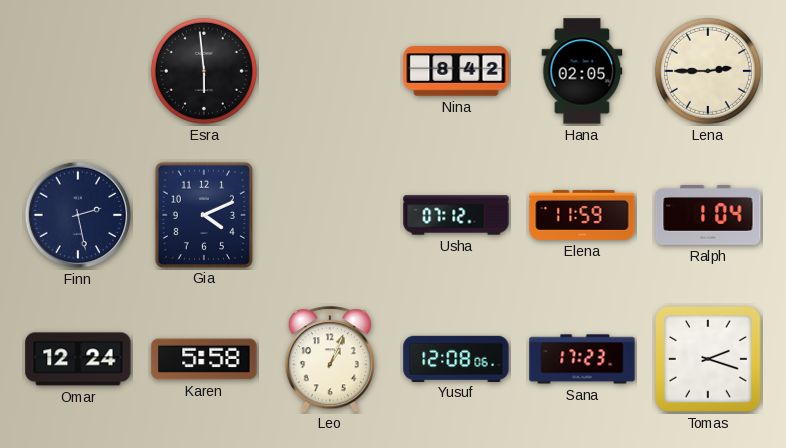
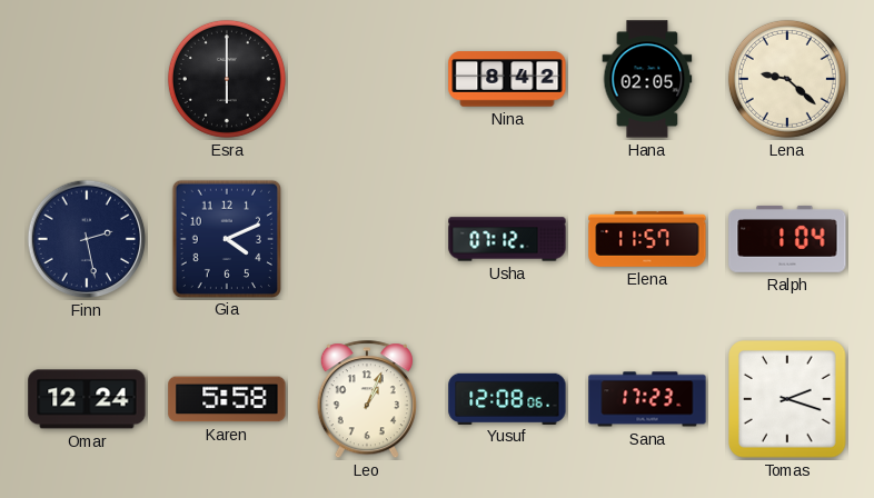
Esra: 5:59 -> 6:00
Lena: 2:45 -> 9:22
Elena: 11:59 -> 11:57
